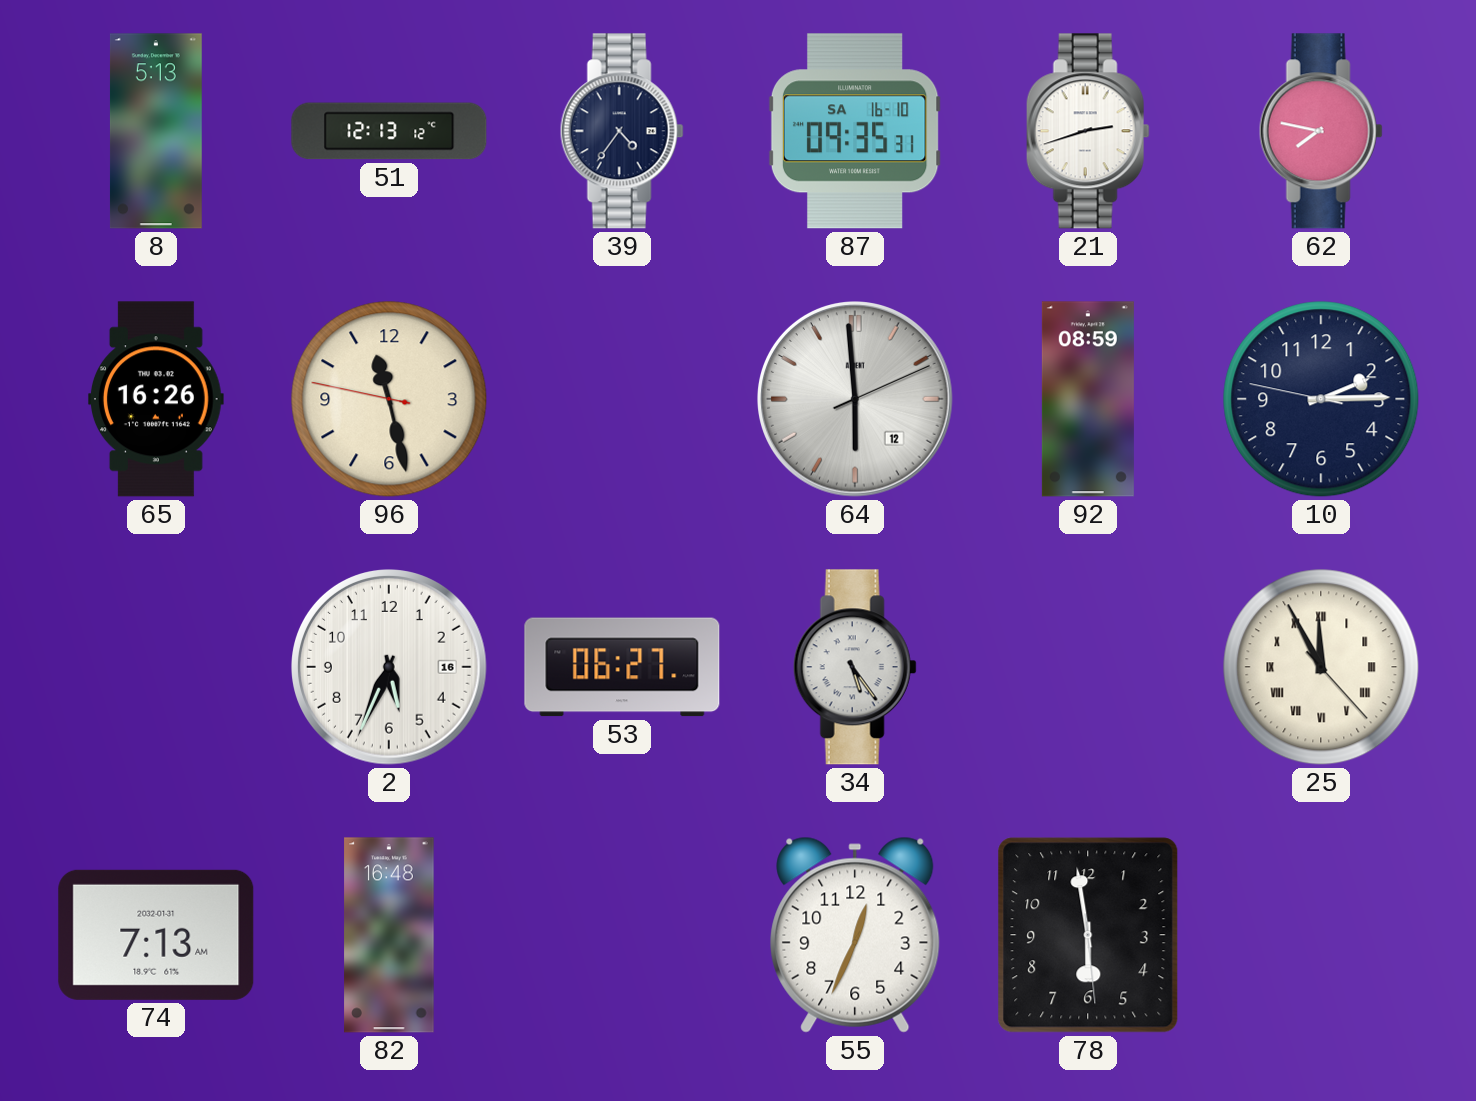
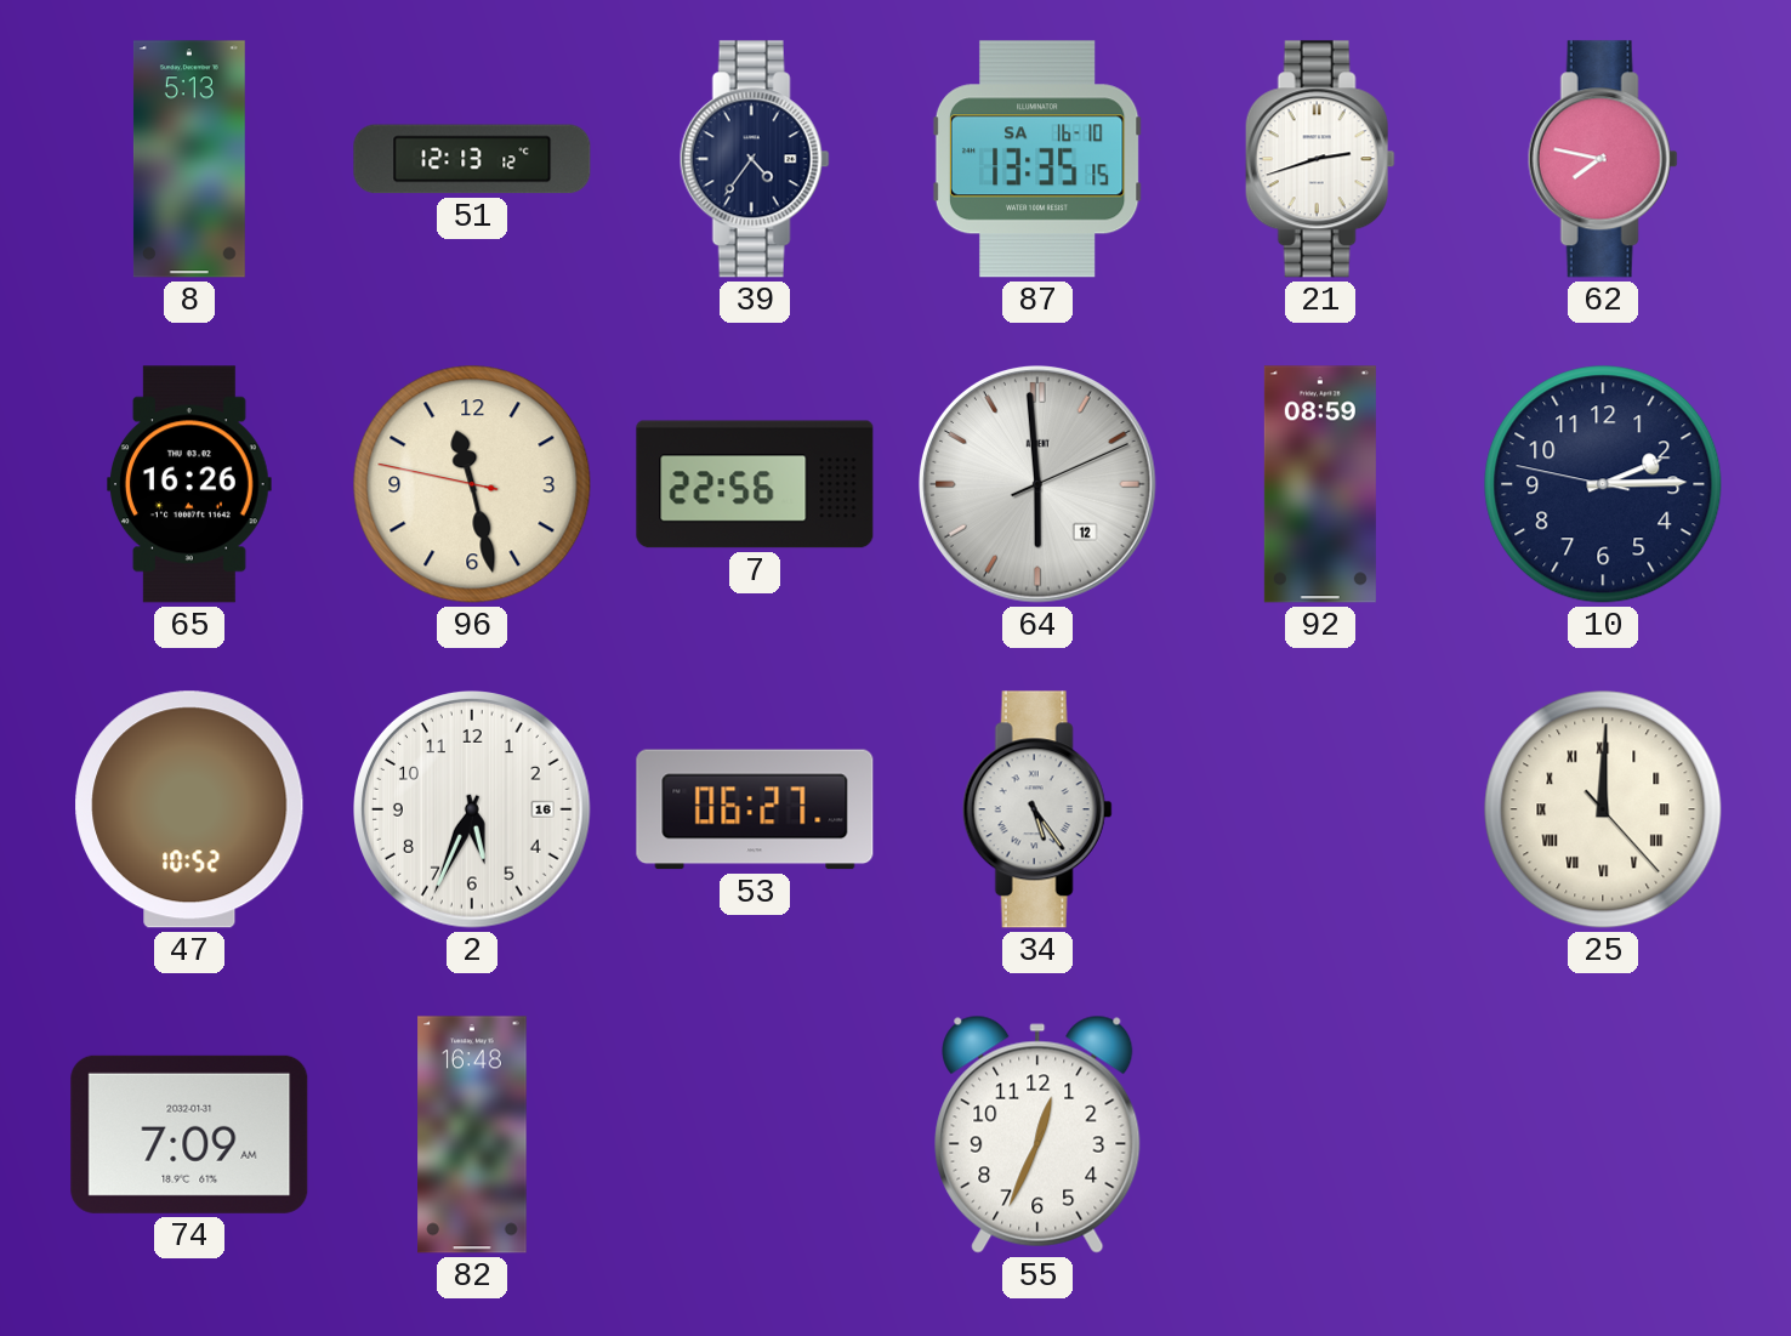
87: 09:35 -> 13:35
7: none -> 22:56
47: none -> 10:52
25: 11:55 -> 12:00
74: 7:13 -> 7:09
78: 5:58 -> none
